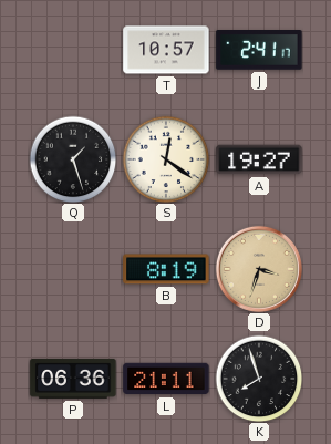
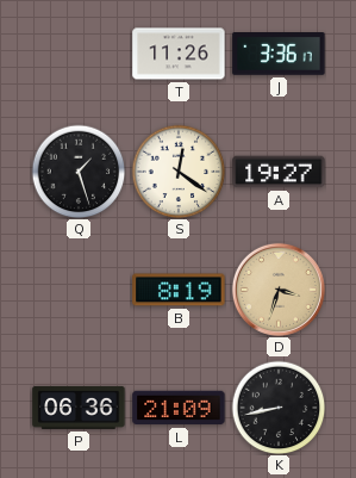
T: 10:57 -> 11:26
J: 2:41 -> 3:36
L: 21:11 -> 21:09
K: 7:57 -> 8:43
